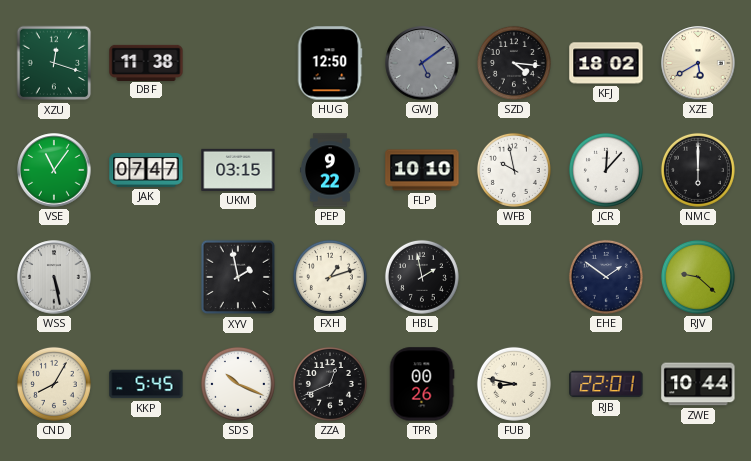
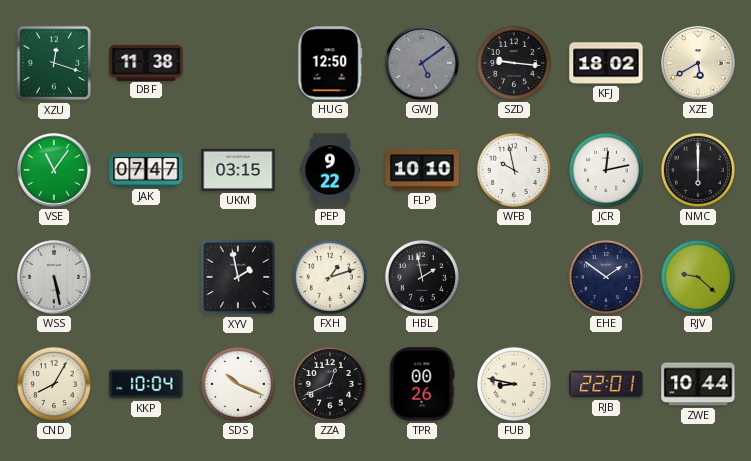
SZD: 4:16 -> 9:16
JCR: 12:07 -> 12:13
KKP: 5:45 -> 10:04
